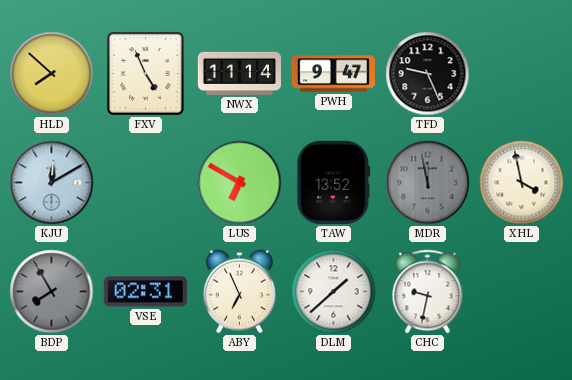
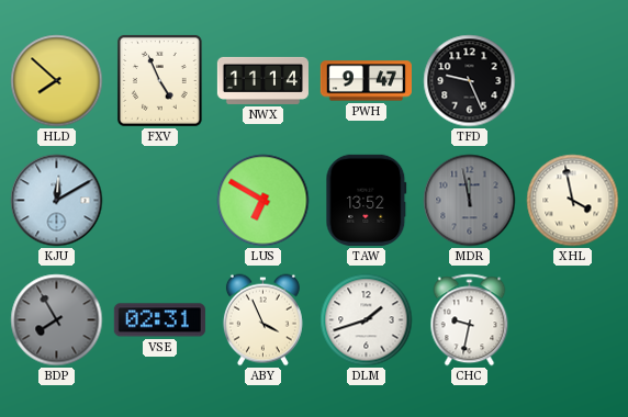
ABY: 6:56 -> 3:56
DLM: 1:38 -> 1:42
